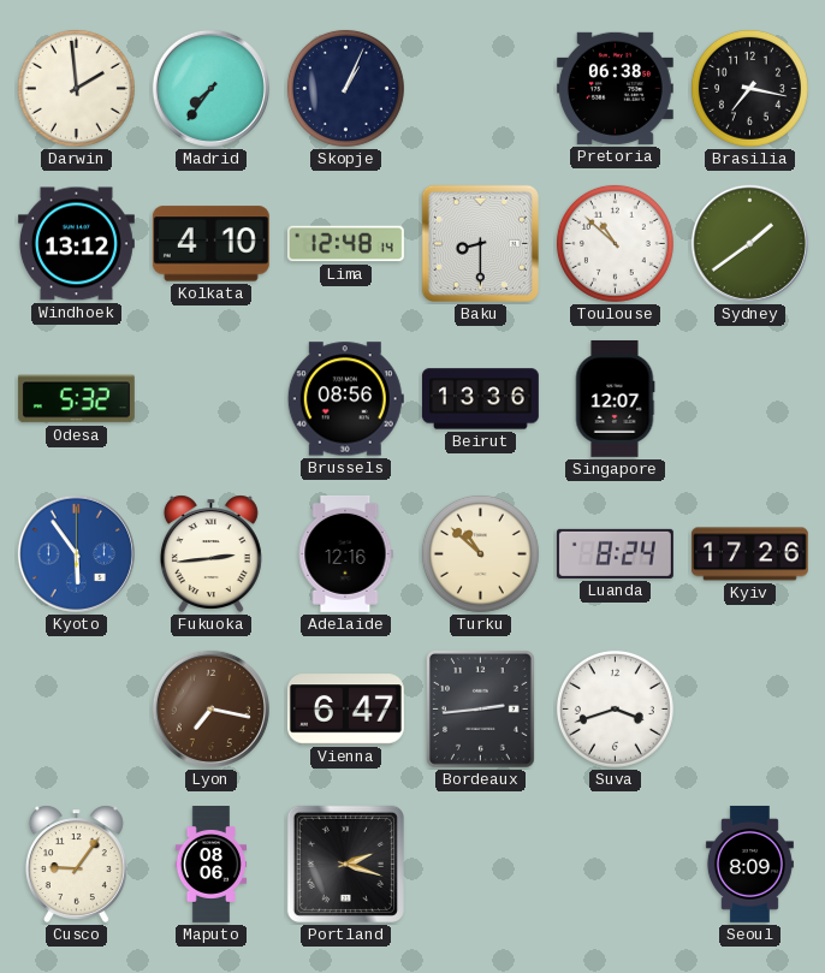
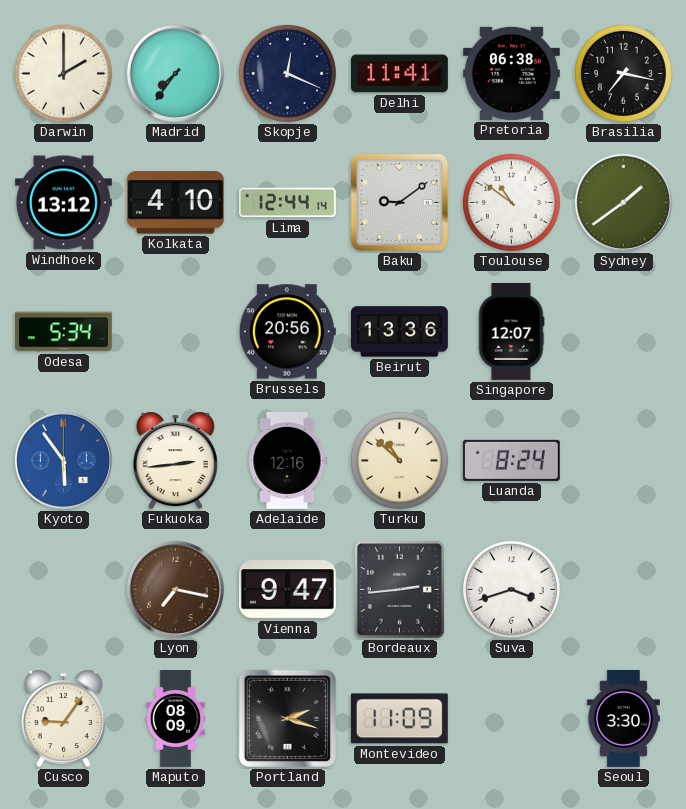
Darwin: 1:59 -> 2:00
Skopje: 1:04 -> 12:19
Delhi: none -> 11:41
Lima: 12:48 -> 12:44
Baku: 8:30 -> 9:09
Toulouse: 10:52 -> 10:51
Odesa: 5:32 -> 5:34
Brussels: 08:56 -> 20:56
Kyiv: 17:26 -> none
Vienna: 6:47 -> 9:47
Maputo: 08:06 -> 08:09
Montevideo: none -> 11:09
Seoul: 8:09 -> 3:30
